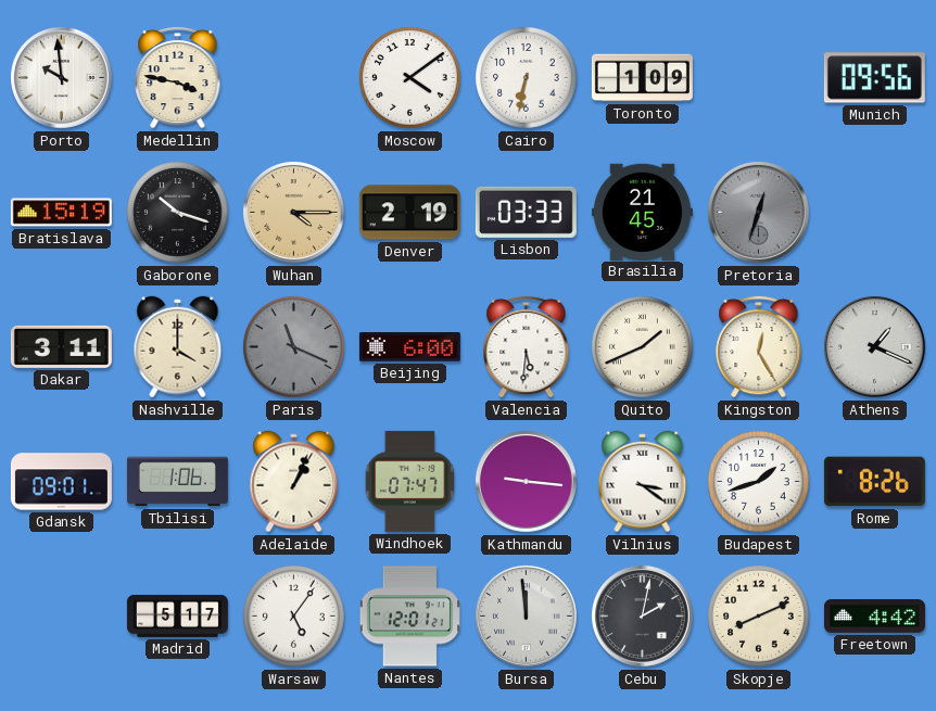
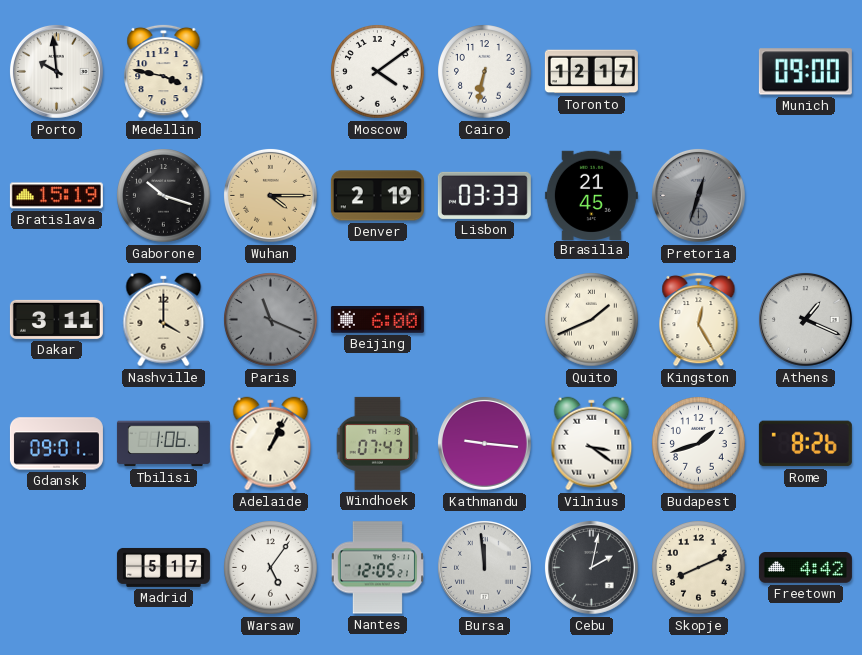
Toronto: 1:09 -> 12:17
Munich: 09:56 -> 09:00
Valencia: 5:31 -> none
Nantes: 12:01 -> 12:05
